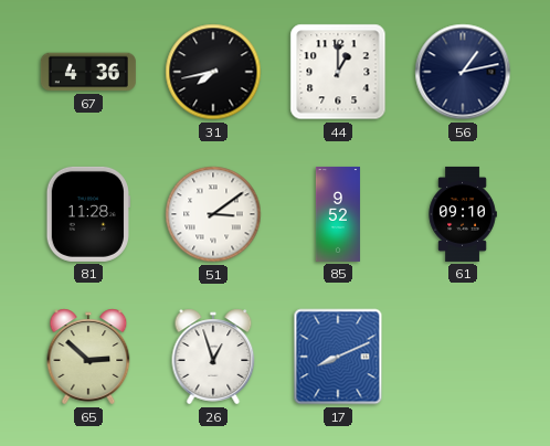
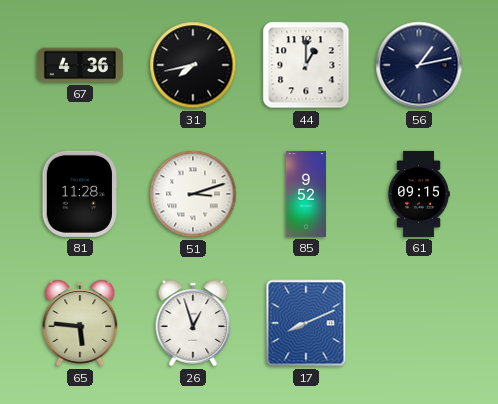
51: 3:09 -> 3:12
61: 09:10 -> 09:15
65: 2:52 -> 5:46
